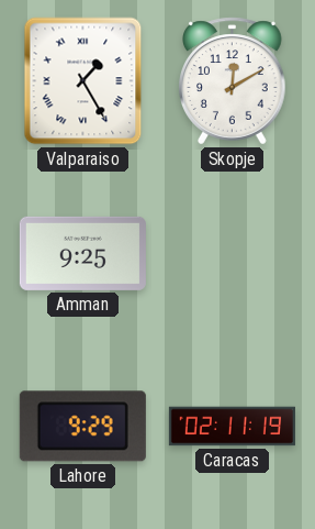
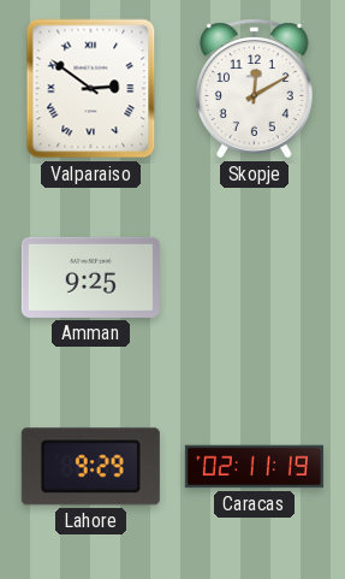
Valparaiso: 1:25 -> 2:51
